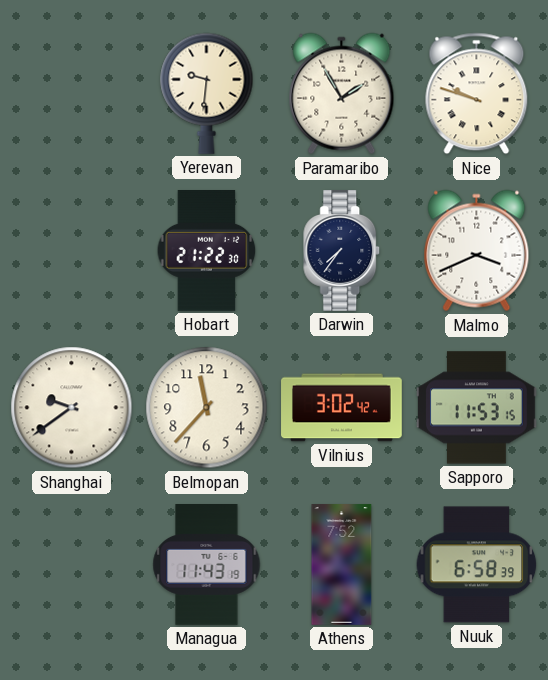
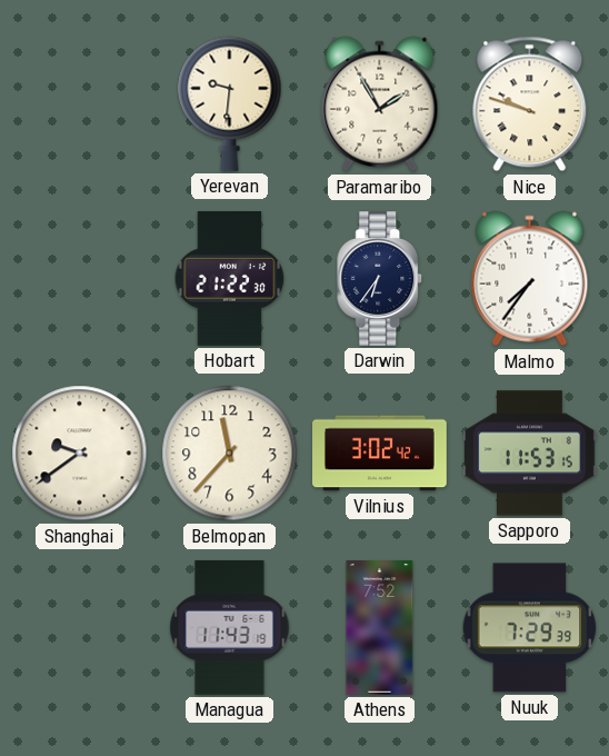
Darwin: 7:36 -> 6:36
Malmo: 3:41 -> 7:36
Nuuk: 6:58 -> 7:29
